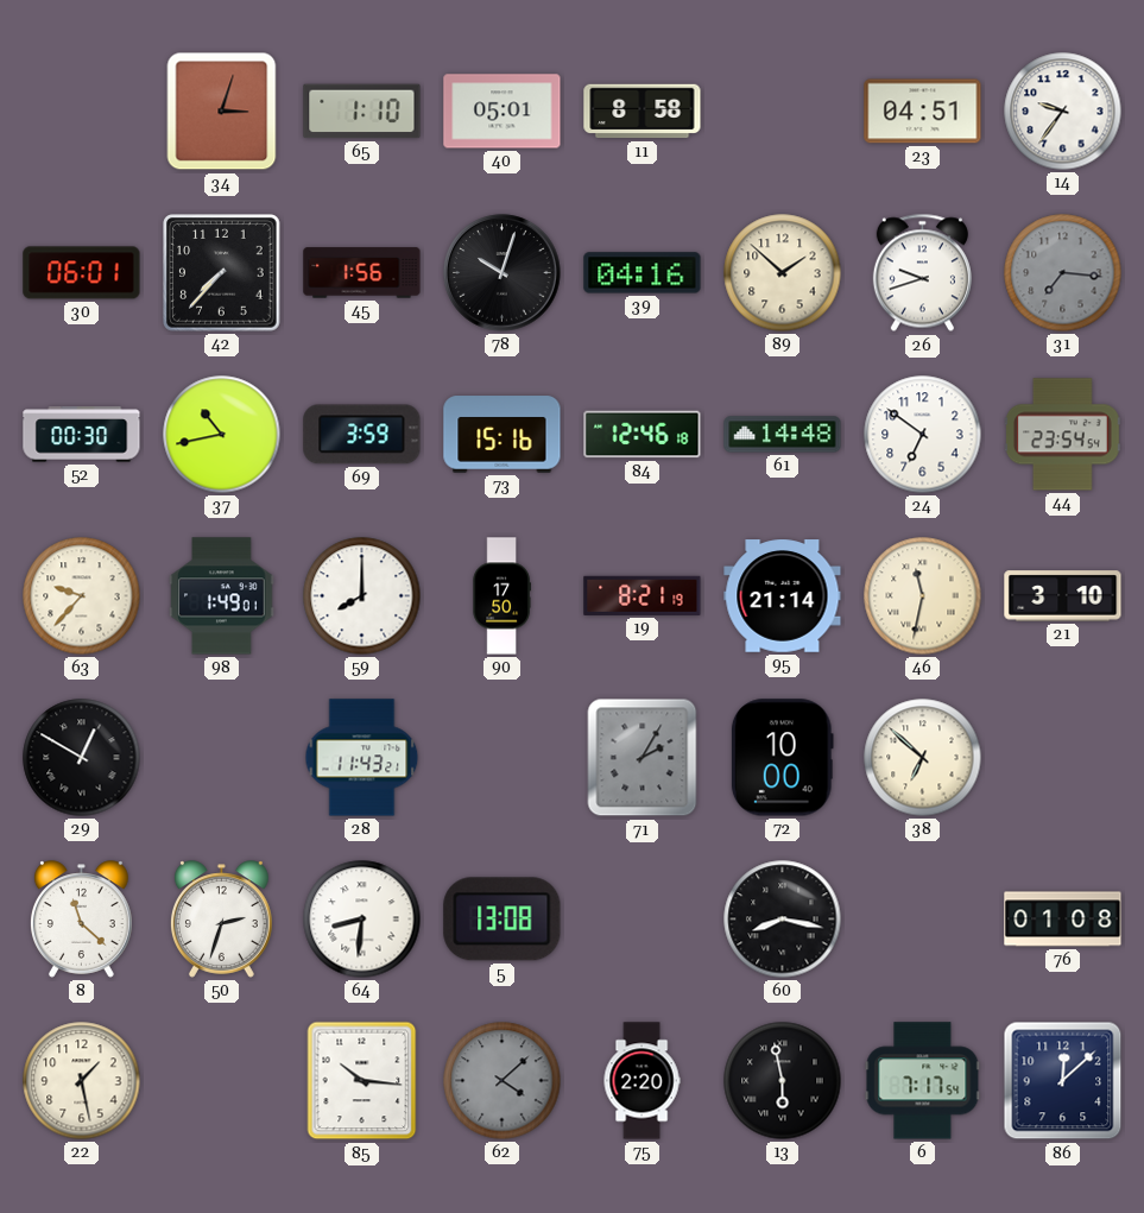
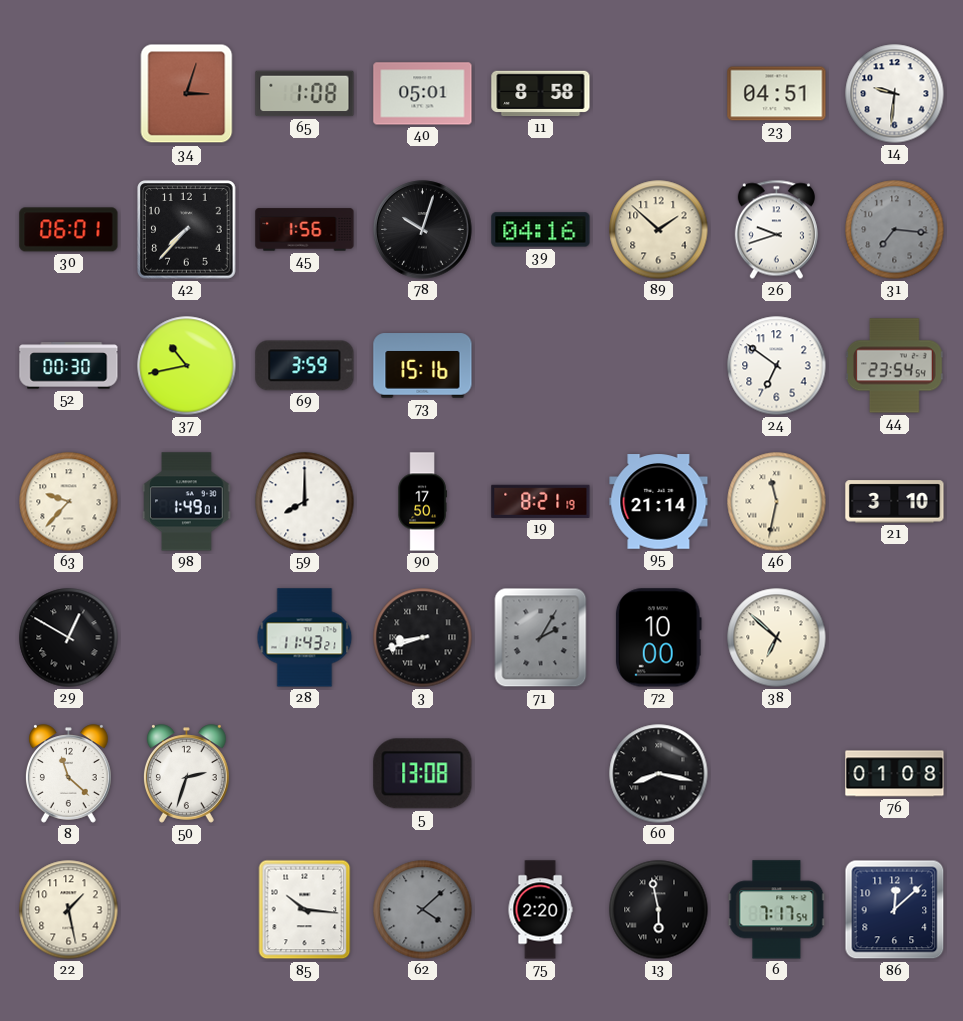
65: 1:10 -> 1:08
14: 9:36 -> 9:31
84: 12:46 -> none
61: 14:48 -> none
3: none -> 8:42
64: 8:31 -> none
